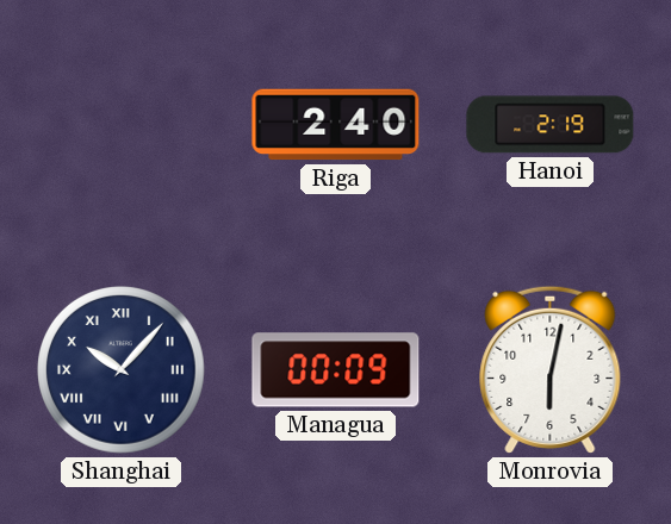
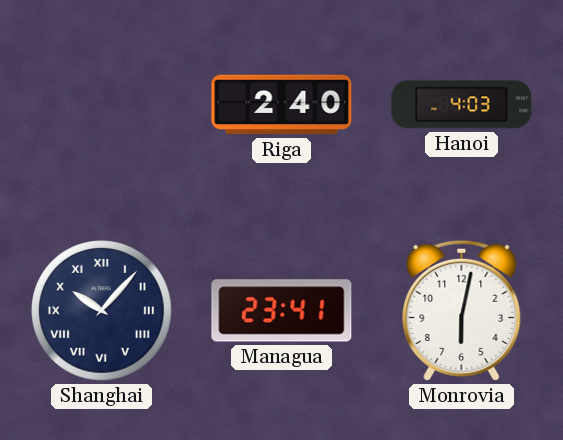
Hanoi: 2:19 -> 4:03
Managua: 00:09 -> 23:41
